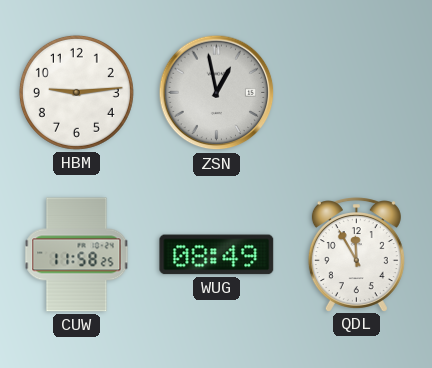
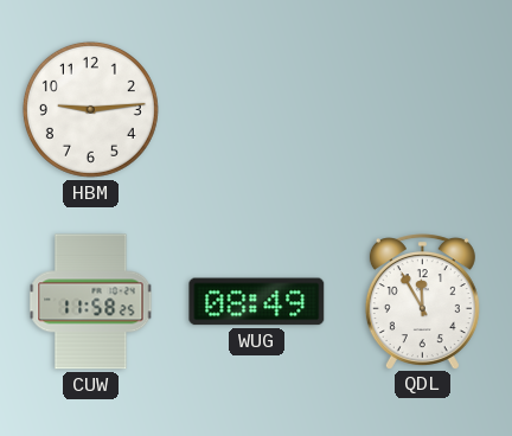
ZSN: 12:58 -> none
